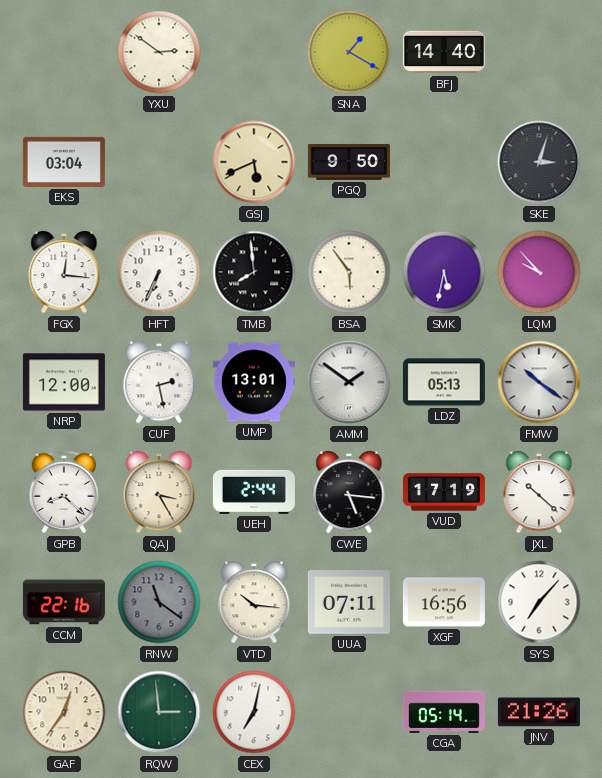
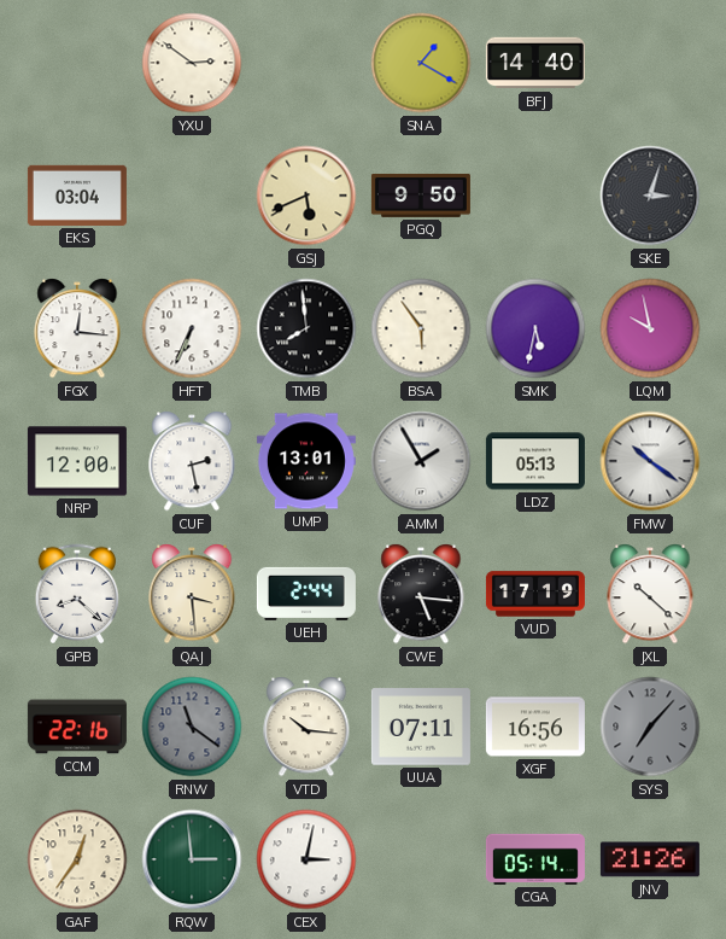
LQM: 9:53 -> 9:58
AMM: 1:51 -> 1:55
QAJ: 3:25 -> 3:29
SYS dial: white -> grey
CEX: 7:02 -> 3:02
